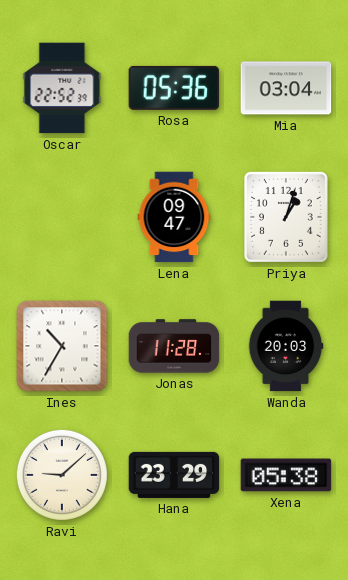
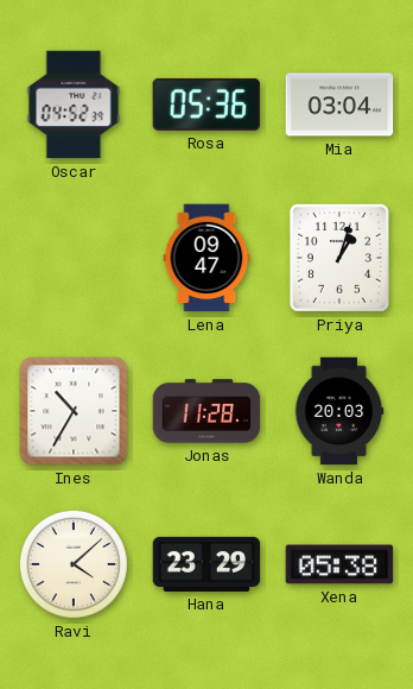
Oscar: 22:52 -> 04:52
Ravi: 9:08 -> 4:08
